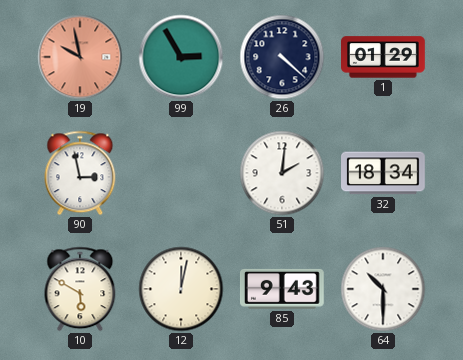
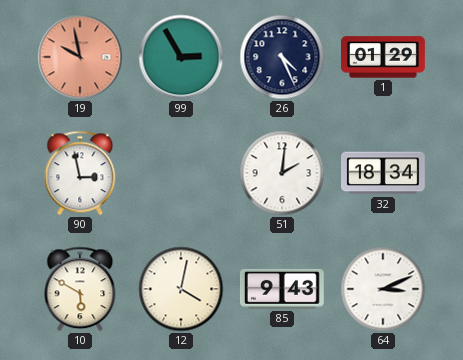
26: 4:22 -> 4:26
12: 12:02 -> 4:02
64: 10:30 -> 3:11
